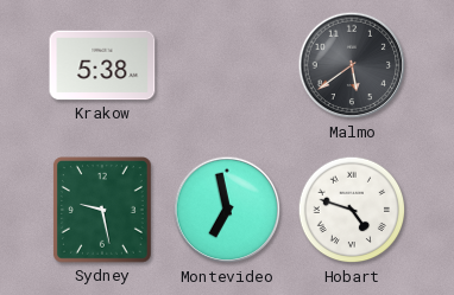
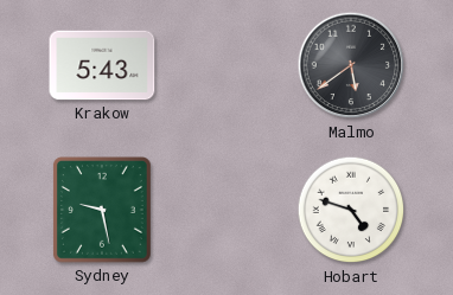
Krakow: 5:38 -> 5:43
Montevideo: 6:58 -> none
